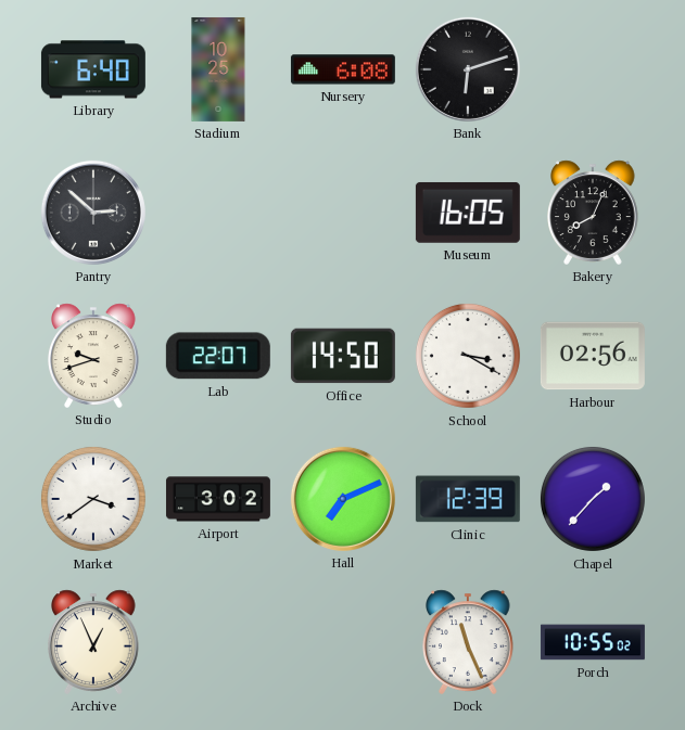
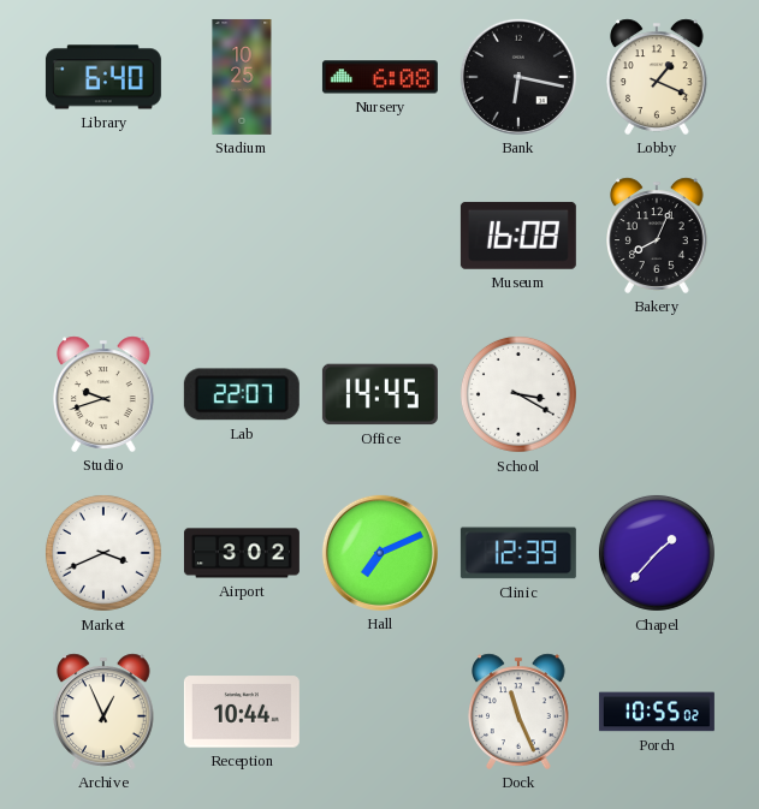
Bank: 6:12 -> 6:17
Lobby: none -> 1:19
Pantry: 2:52 -> none
Museum: 16:05 -> 16:08
Office: 14:50 -> 14:45
Harbour: 02:56 -> none
Market: 3:39 -> 3:41
Reception: none -> 10:44
